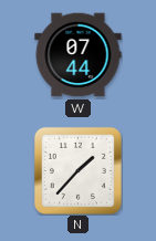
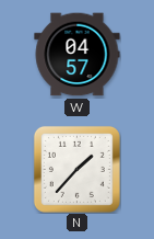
W: 07:44 -> 04:57
